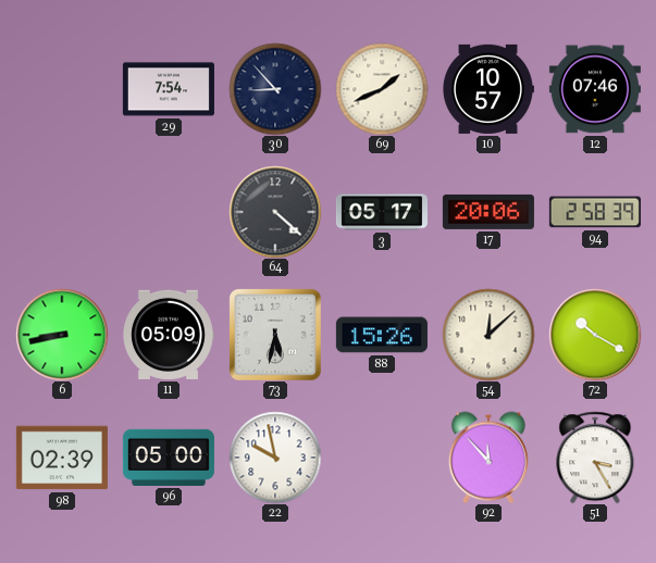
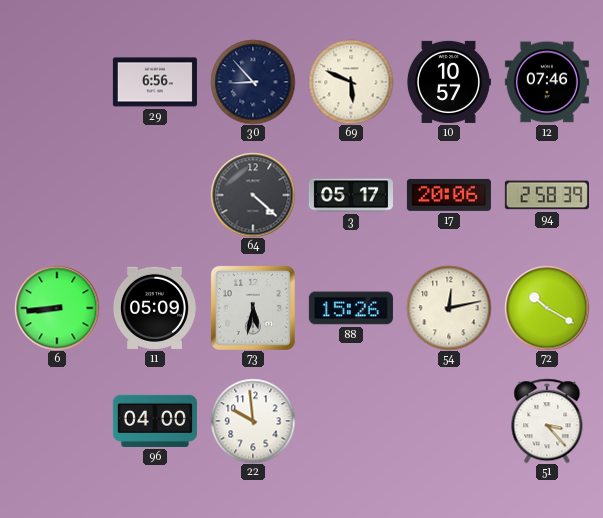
29: 7:54 -> 6:56
69: 1:41 -> 5:49
6: 8:43 -> 8:44
54: 12:08 -> 12:13
98: 02:39 -> none
96: 05:00 -> 04:00
22: 9:58 -> 9:59
92: 11:53 -> none
51: 3:25 -> 3:23
